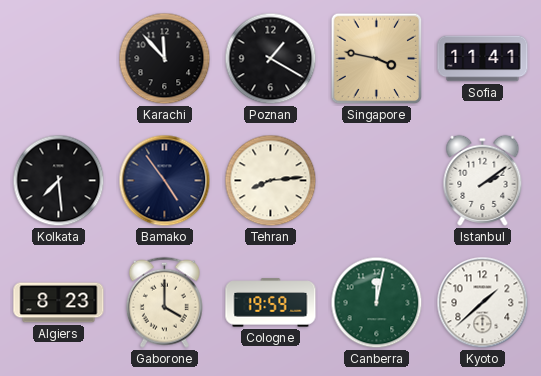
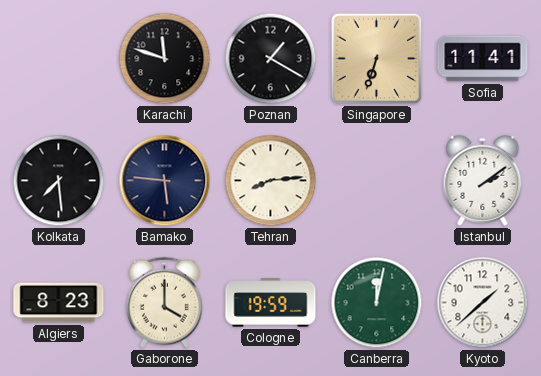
Karachi: 11:53 -> 11:48
Singapore: 3:47 -> 6:33
Bamako: 4:54 -> 5:46
